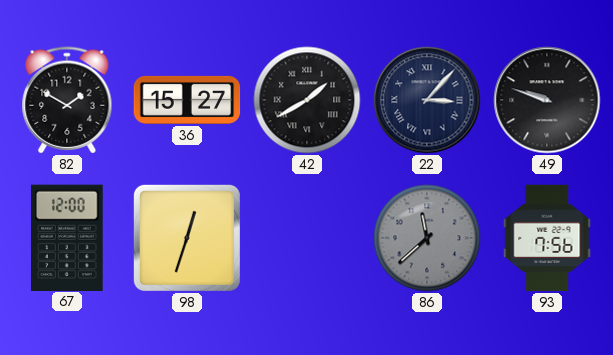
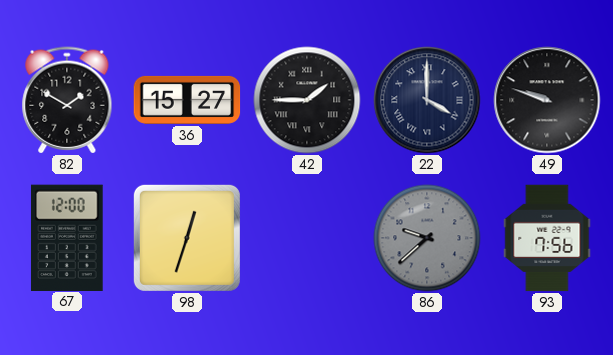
42: 1:40 -> 1:45
22: 3:07 -> 4:00
86: 11:38 -> 9:38
